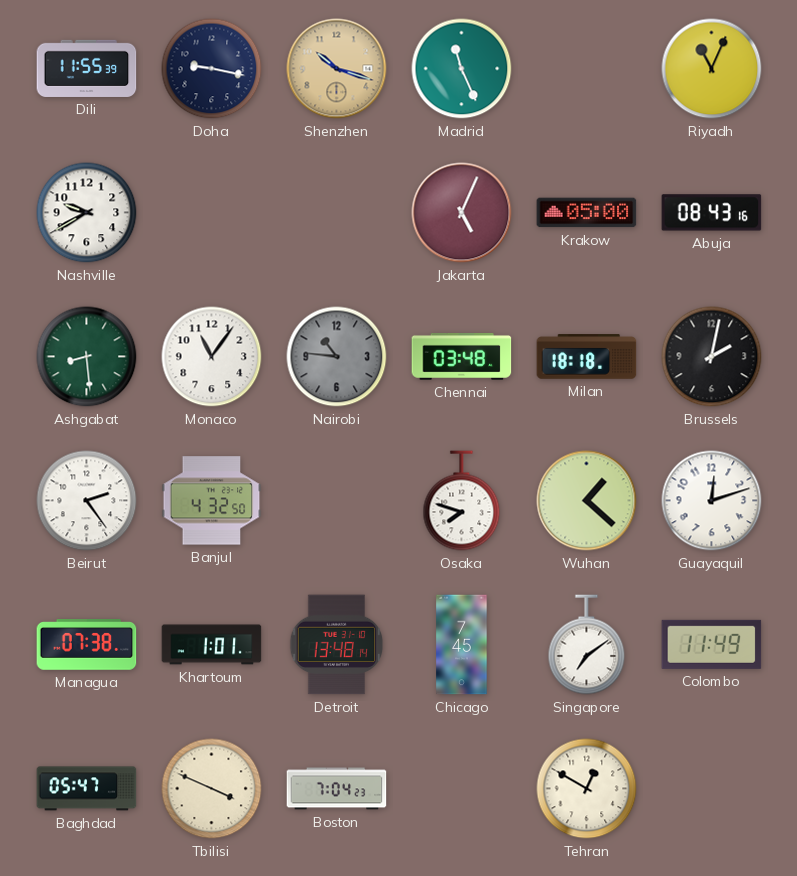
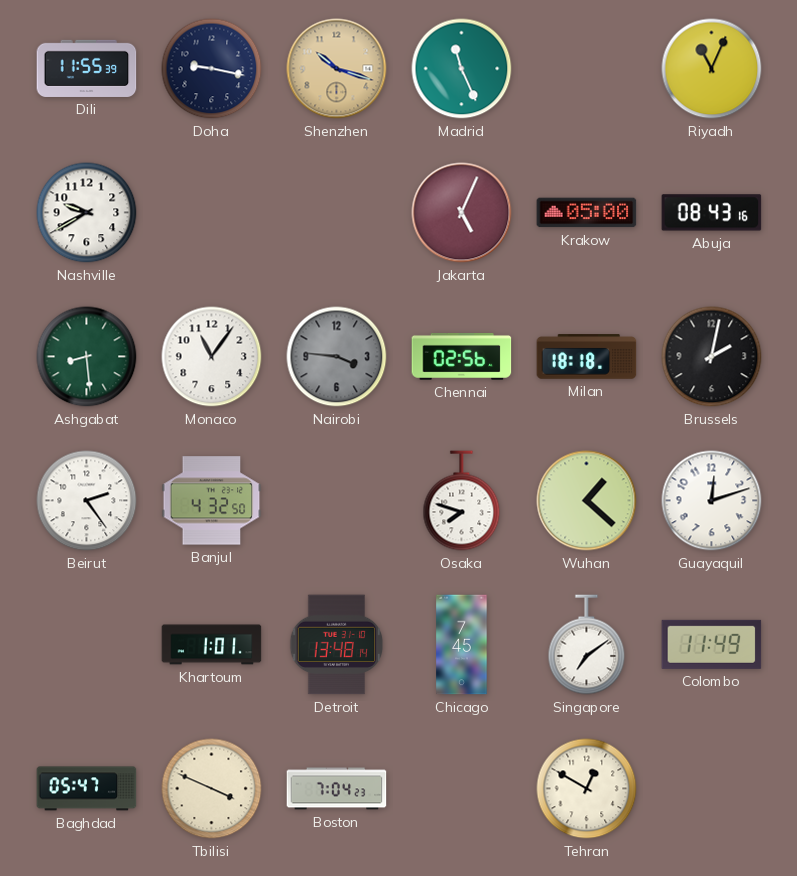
Nairobi: 10:46 -> 3:46
Chennai: 03:48 -> 02:56
Managua: 07:38 -> none
